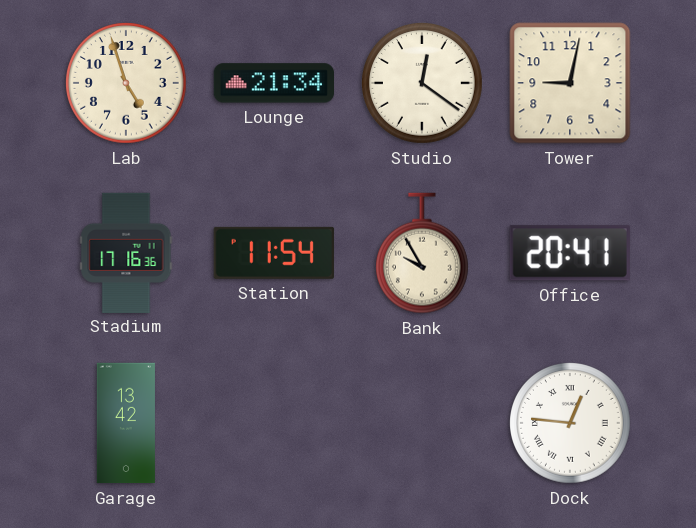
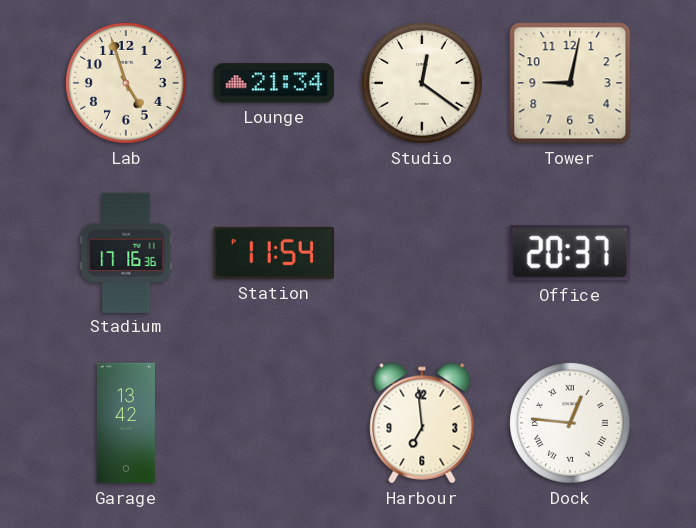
Bank: 9:55 -> none
Office: 20:41 -> 20:37
Harbour: none -> 6:59
